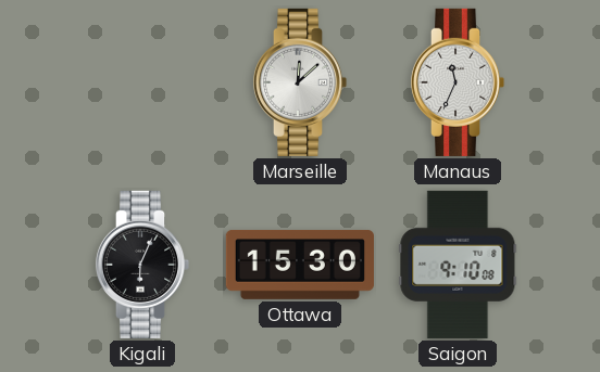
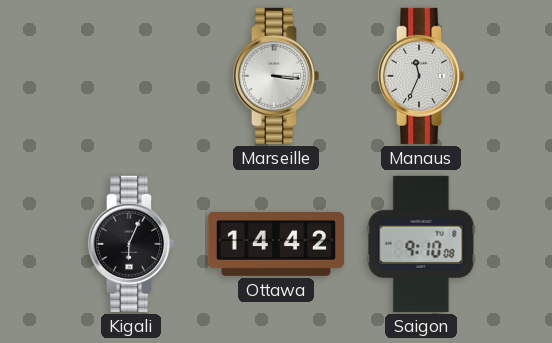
Marseille: 12:08 -> 3:16
Ottawa: 15:30 -> 14:42
